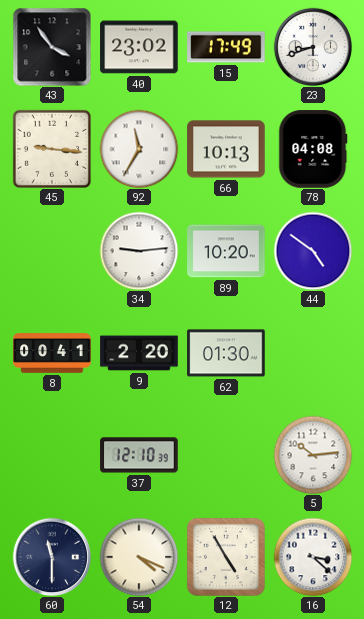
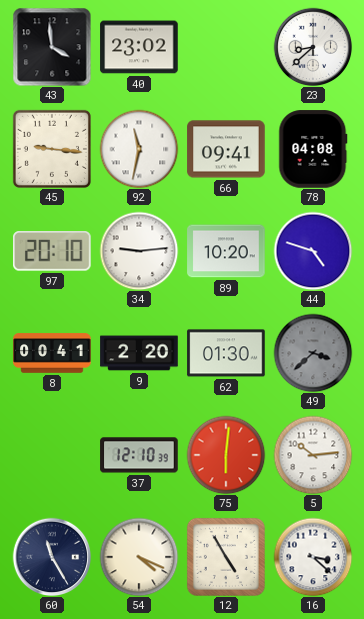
43: 3:54 -> 3:59
15: 17:49 -> none
23: 8:42 -> 8:38
92: 11:35 -> 11:32
66: 10:13 -> 09:41
97: none -> 20:10
44: 4:51 -> 4:48
49: none -> 3:38
75: none -> 6:01
60: 11:30 -> 11:25
